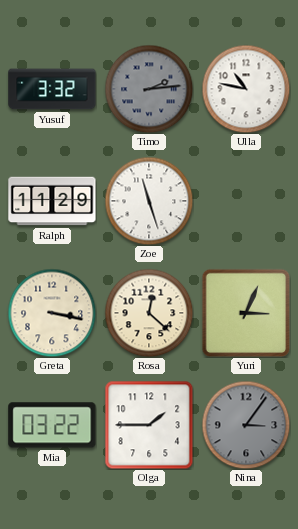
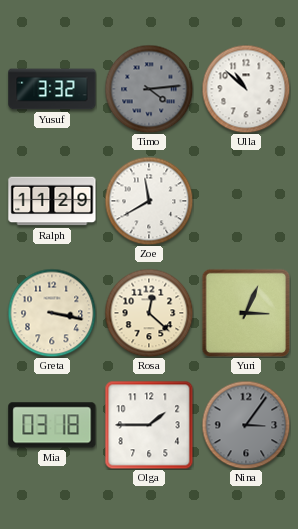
Timo: 2:14 -> 4:14
Ulla: 10:47 -> 10:52
Zoe: 11:27 -> 11:40
Mia: 03:22 -> 03:18
